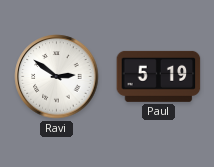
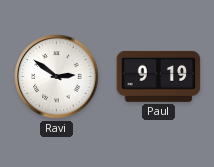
Paul: 5:19 -> 9:19
